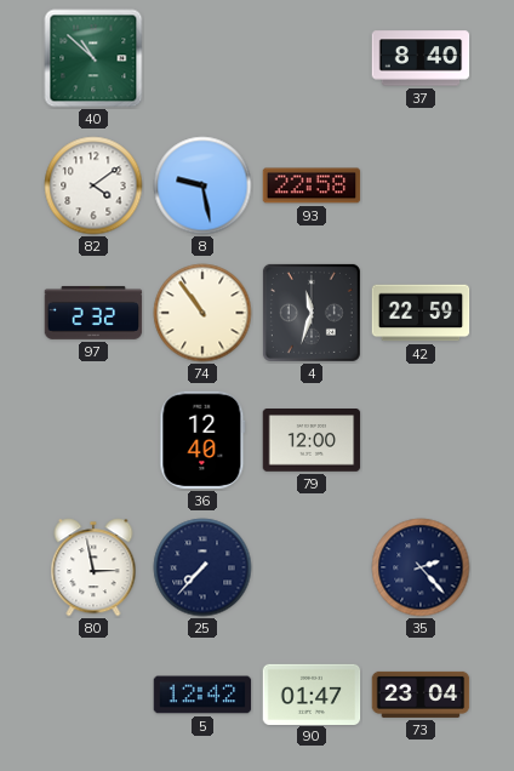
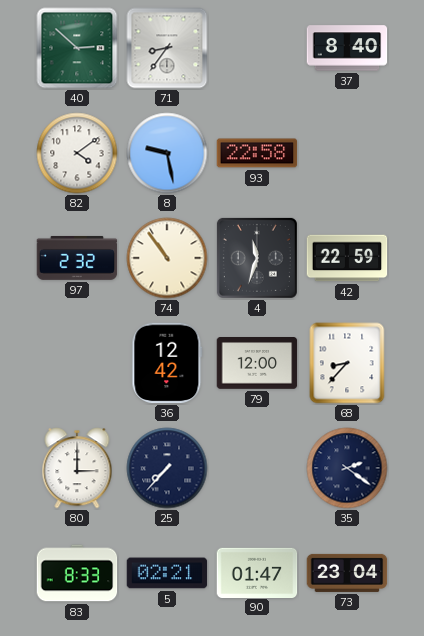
40: 10:52 -> 2:52
71: none -> 8:36
36: 12:40 -> 12:42
68: none -> 8:37
80: 2:58 -> 3:00
35: 2:23 -> 2:21
83: none -> 8:33
5: 12:42 -> 02:21
